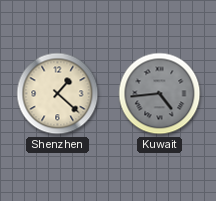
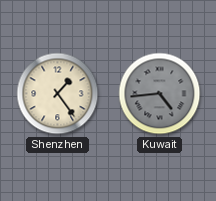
Shenzhen: 1:22 -> 1:24
